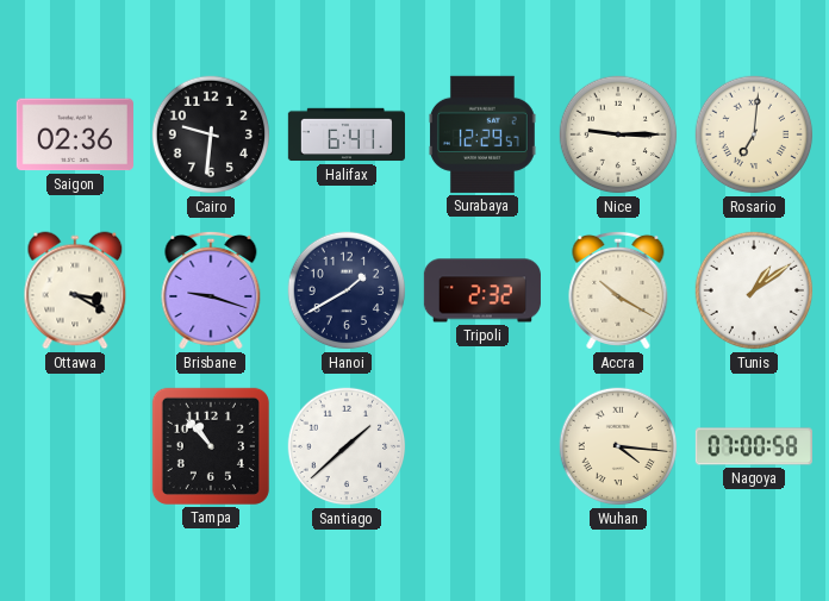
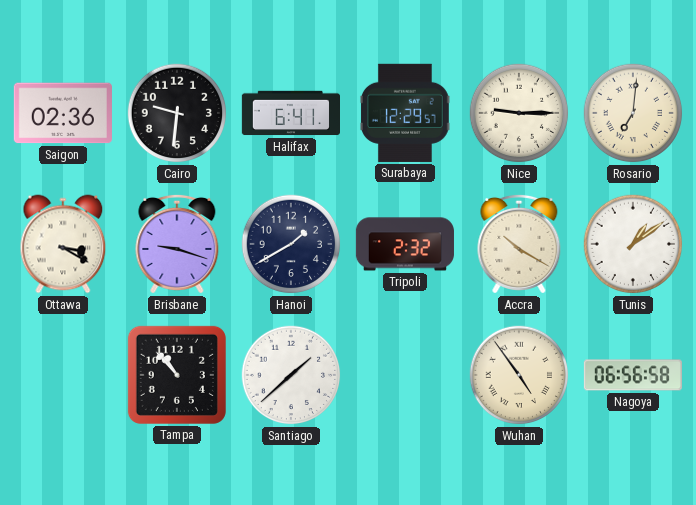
Wuhan: 4:16 -> 4:54
Nagoya: 07:00 -> 06:56
